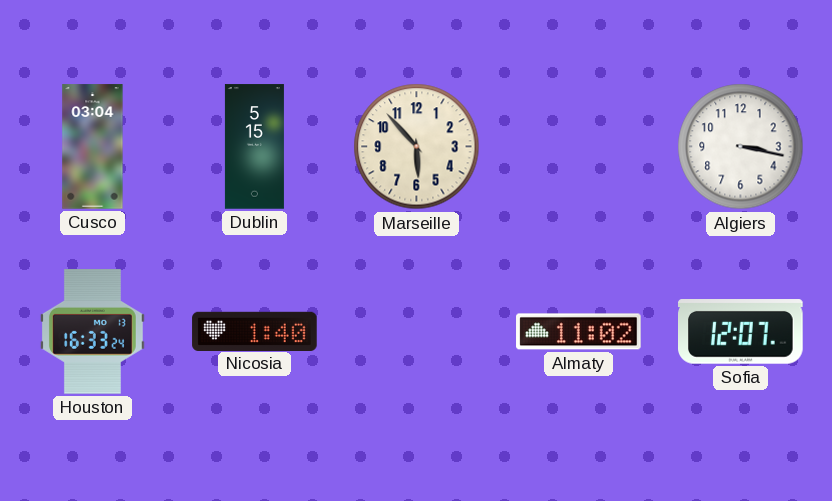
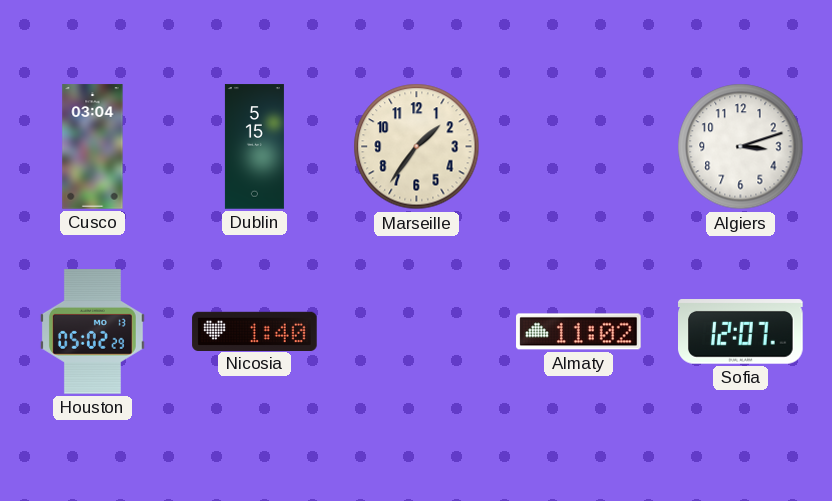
Marseille: 5:53 -> 1:36
Algiers: 3:17 -> 3:12
Houston: 16:33 -> 05:02
